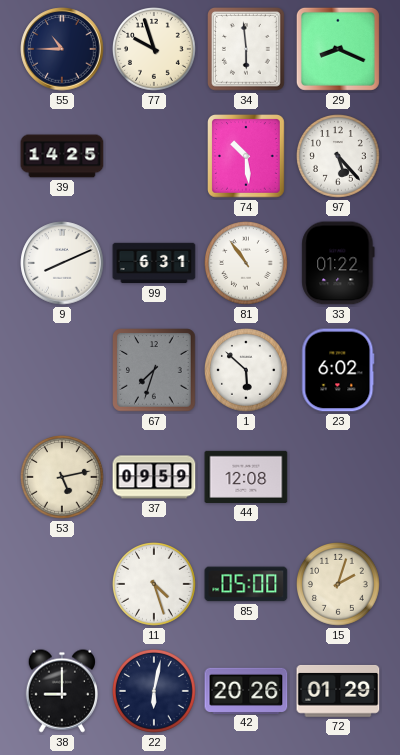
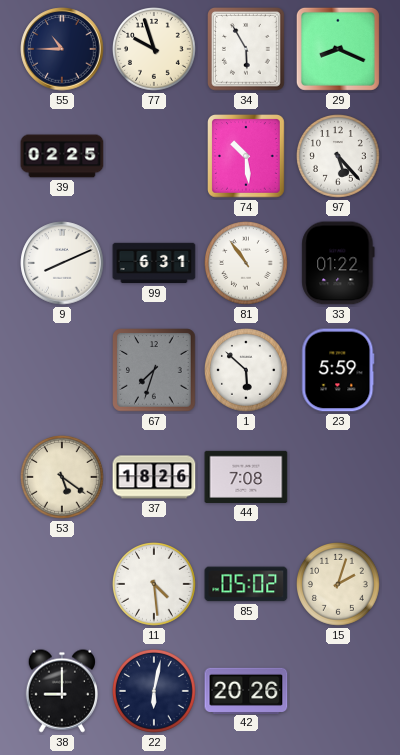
34: 5:59 -> 5:55
39: 14:25 -> 02:25
23: 6:02 -> 5:59
53: 5:13 -> 5:21
37: 09:59 -> 18:26
44: 12:08 -> 7:08
11: 4:27 -> 4:29
85: 05:00 -> 05:02
72: 01:29 -> none
